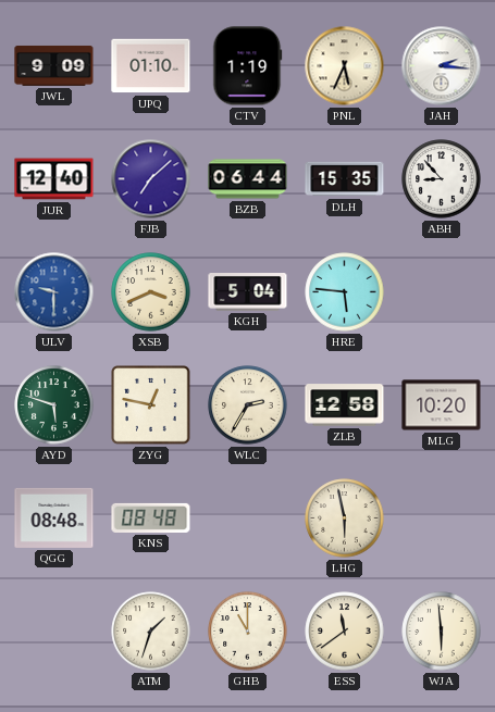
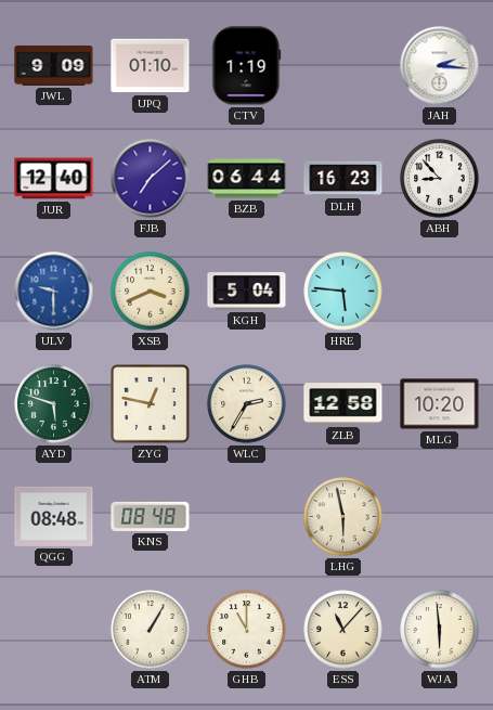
PNL: 5:34 -> none
DLH: 15:35 -> 16:23
ATM: 1:33 -> 1:05
ESS: 11:39 -> 11:07
